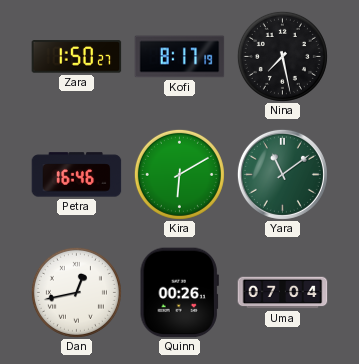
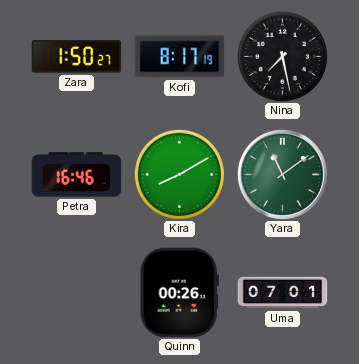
Kira: 6:10 -> 8:10
Dan: 12:43 -> none
Uma: 07:04 -> 07:01
